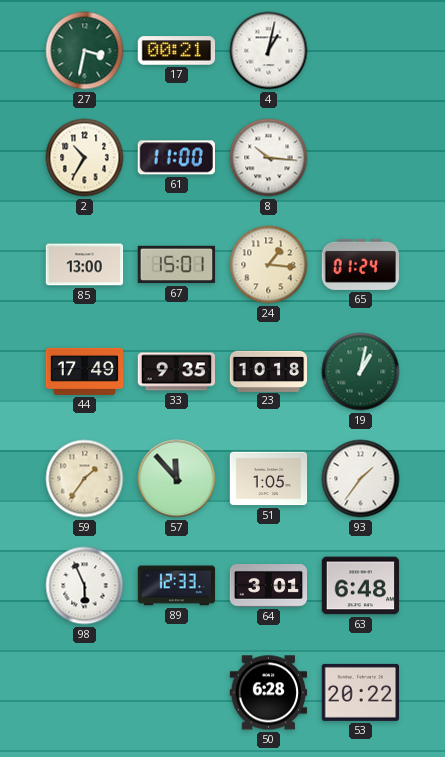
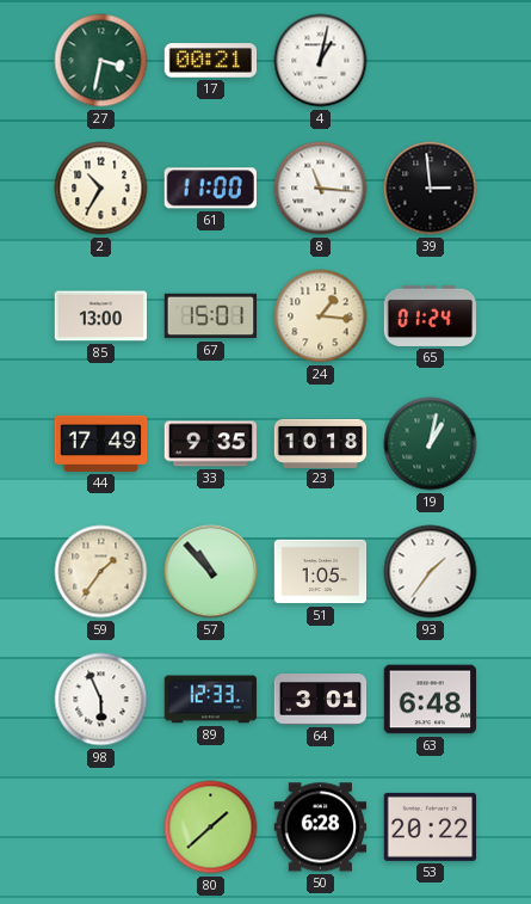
8: 10:16 -> 11:16
39: none -> 2:59
57: 11:53 -> 10:53
80: none -> 1:38
